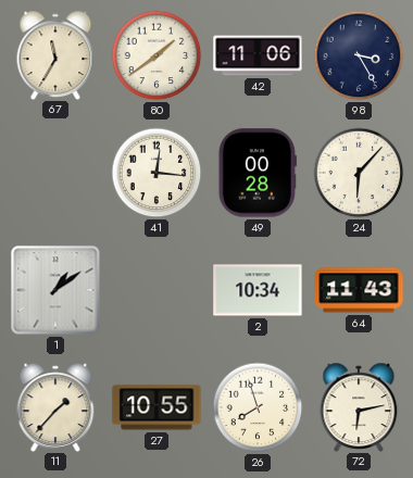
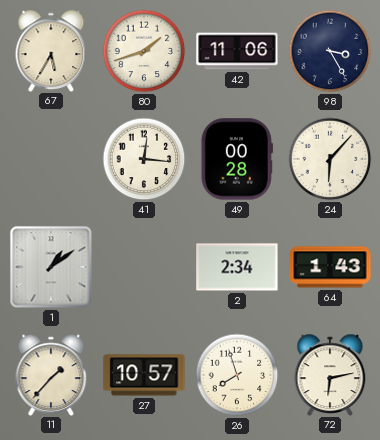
67: 11:35 -> 5:35
80: 1:39 -> 1:42
2: 10:34 -> 2:34
64: 11:43 -> 1:43
27: 10:55 -> 10:57
